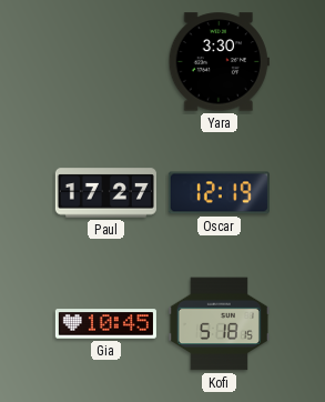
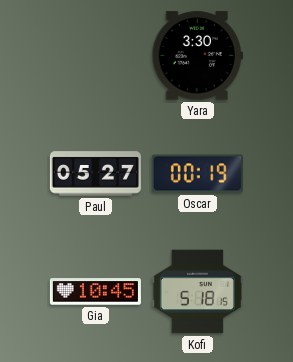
Paul: 17:27 -> 05:27
Oscar: 12:19 -> 00:19
